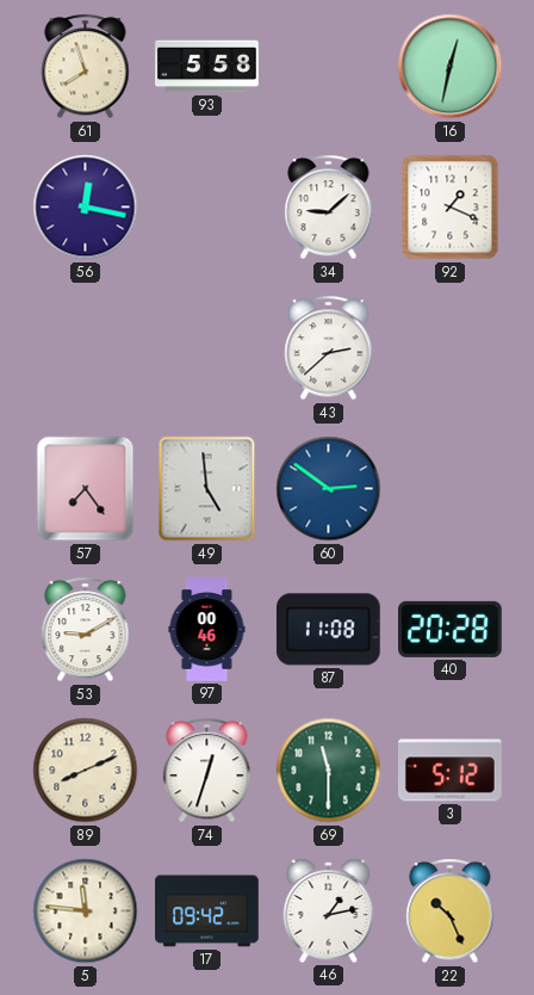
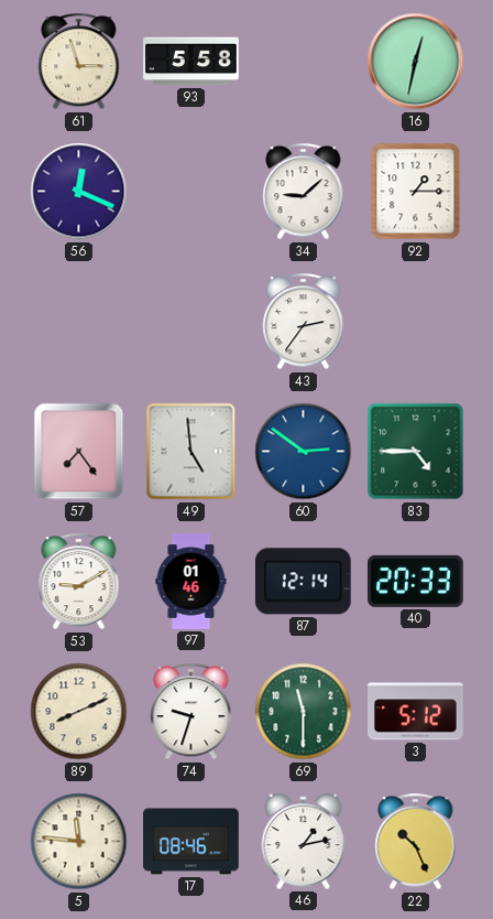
61: 7:57 -> 2:57
56: 12:17 -> 12:19
92: 1:19 -> 1:15
43: 2:38 -> 2:36
83: none -> 4:45
97: 00:46 -> 01:46
87: 11:08 -> 12:14
40: 20:28 -> 20:33
74: 12:33 -> 9:33
17: 09:42 -> 08:46
